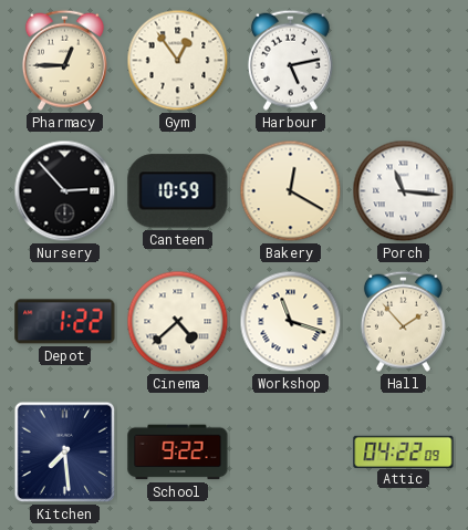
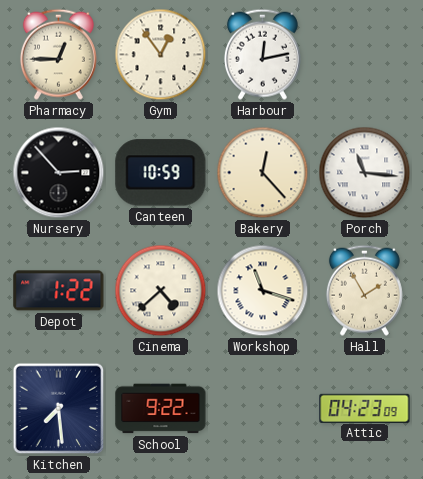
Harbour: 5:13 -> 12:13
Bakery: 12:20 -> 12:23
Hall: 1:53 -> 1:55
Attic: 04:22 -> 04:23
